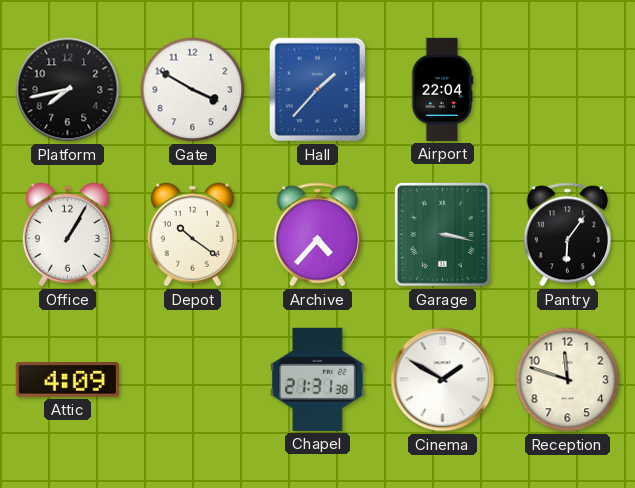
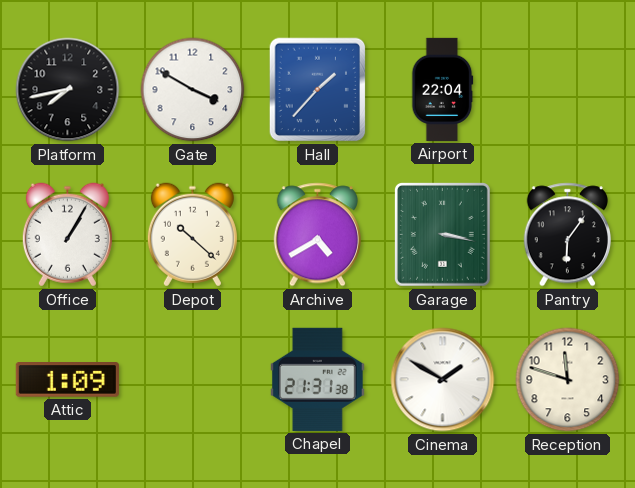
Depot: 10:21 -> 10:22
Archive: 4:37 -> 4:40
Attic: 4:09 -> 1:09
